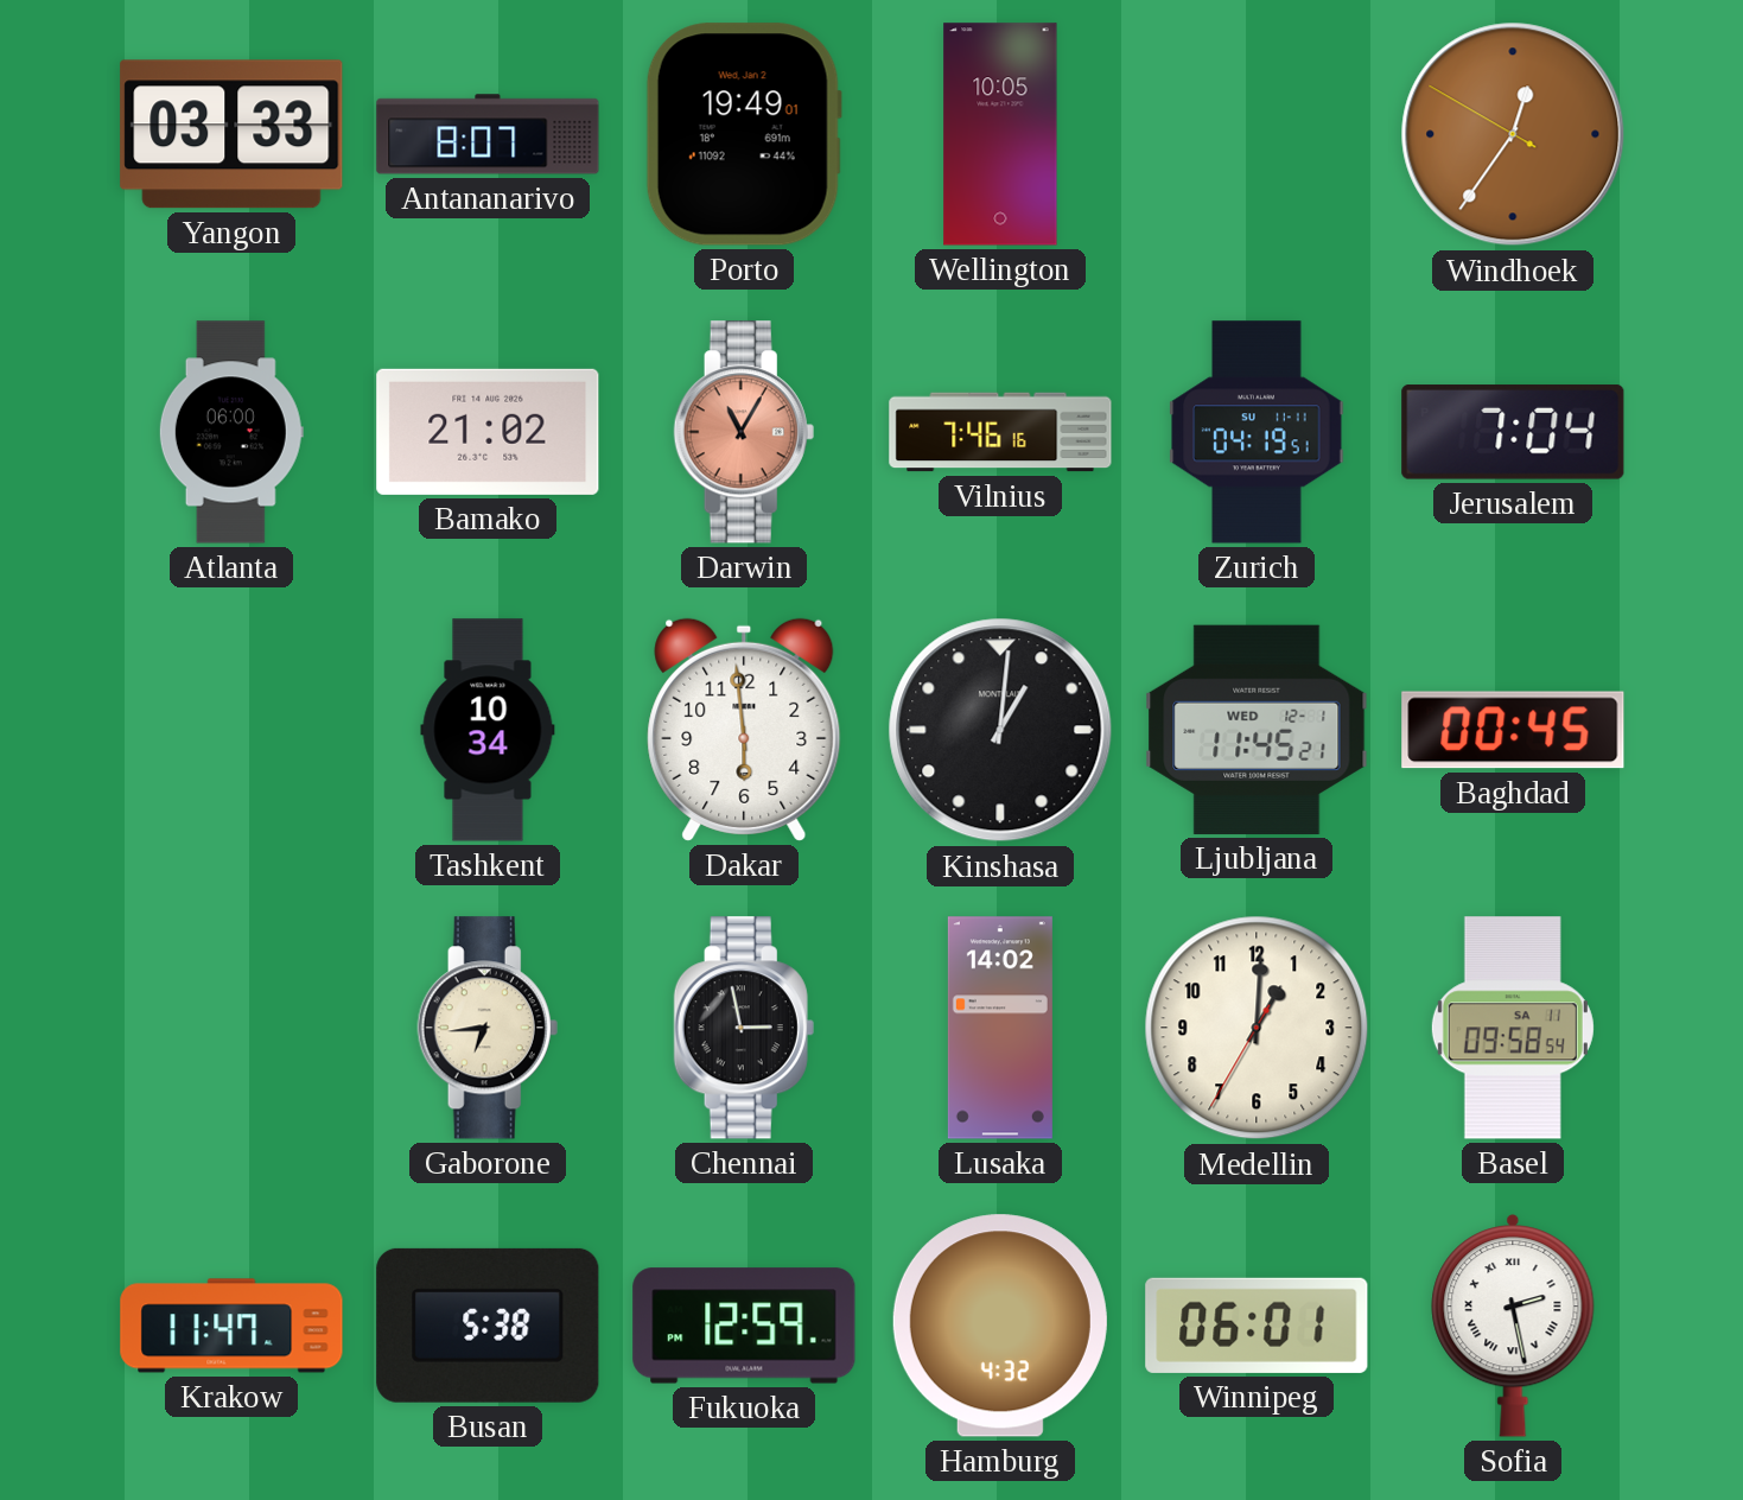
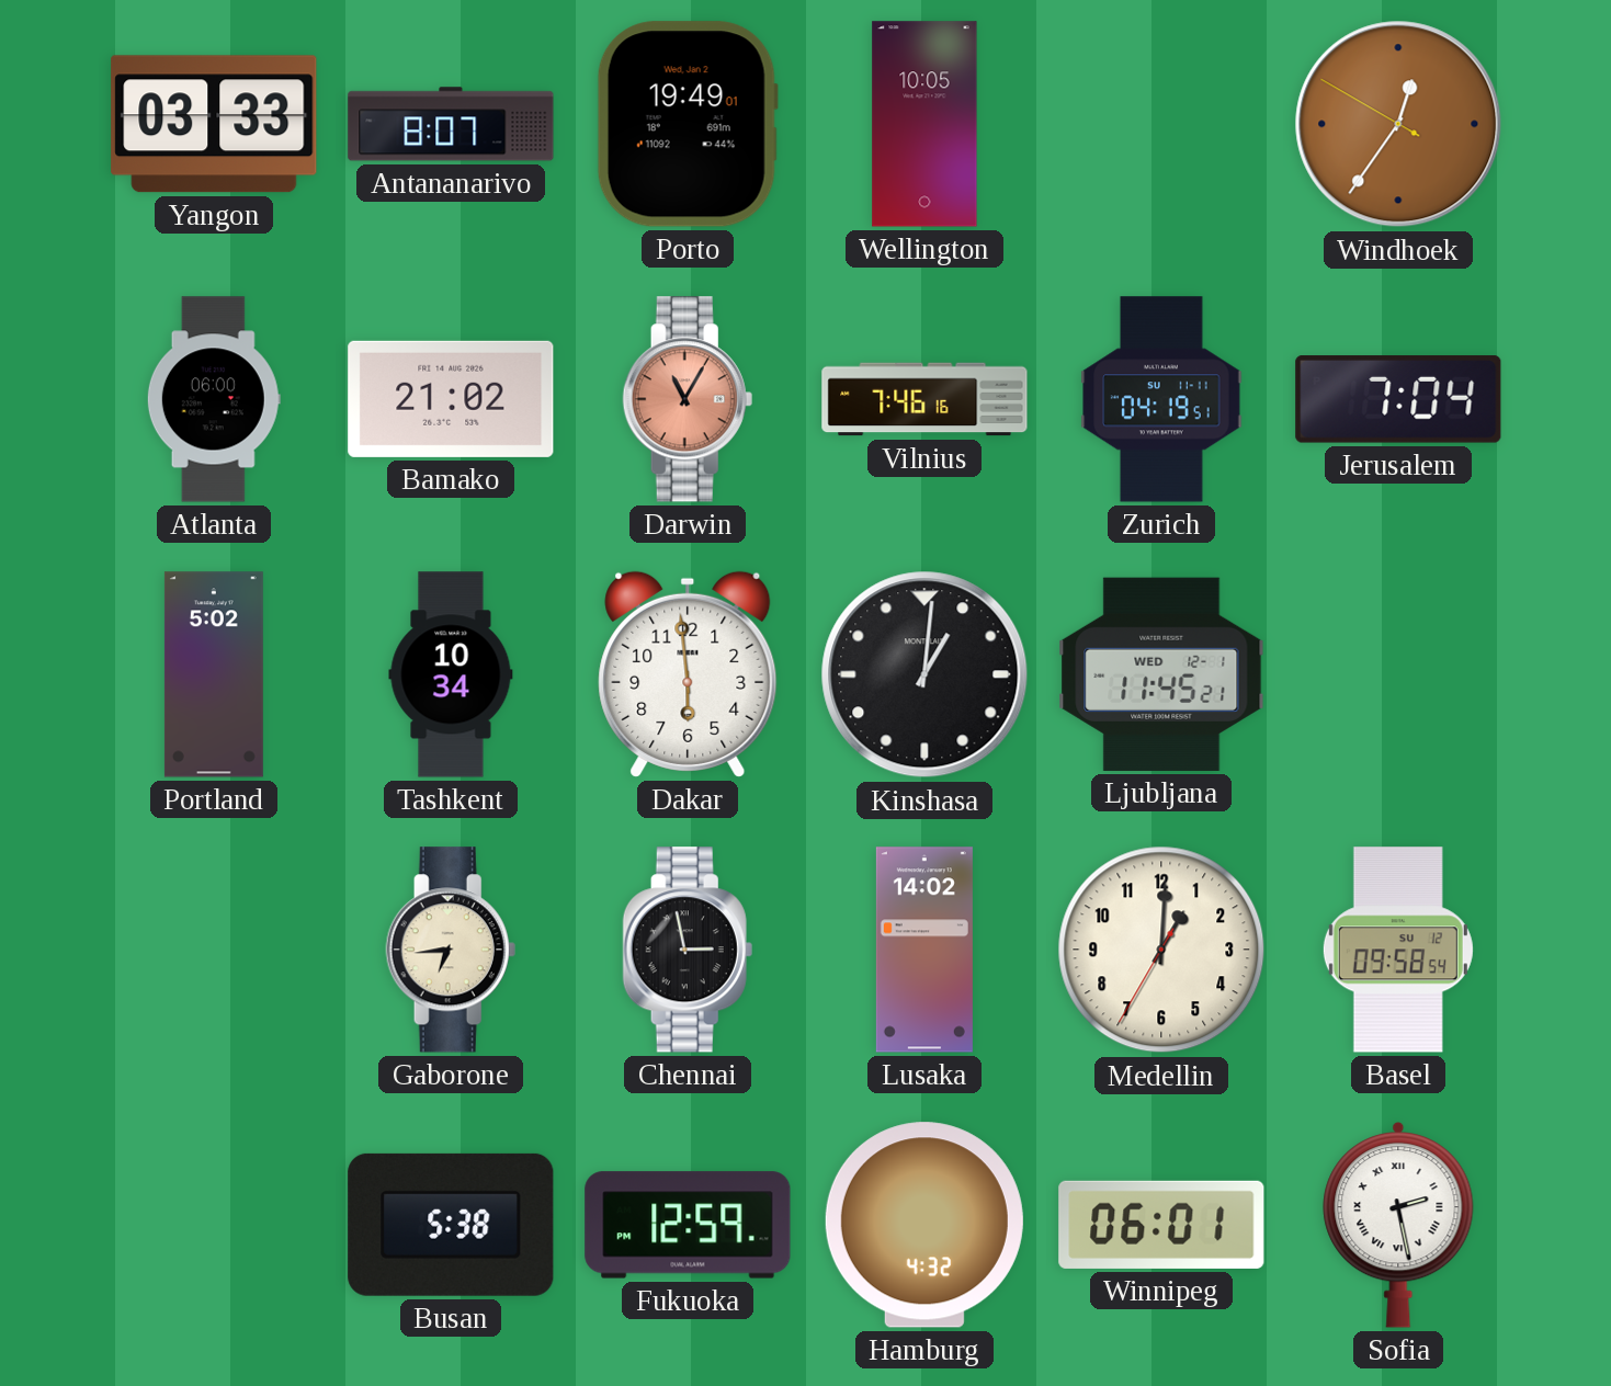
Portland: none -> 5:02
Baghdad: 00:45 -> none
Basel date: SA 11 -> SU 12
Krakow: 11:47 -> none
